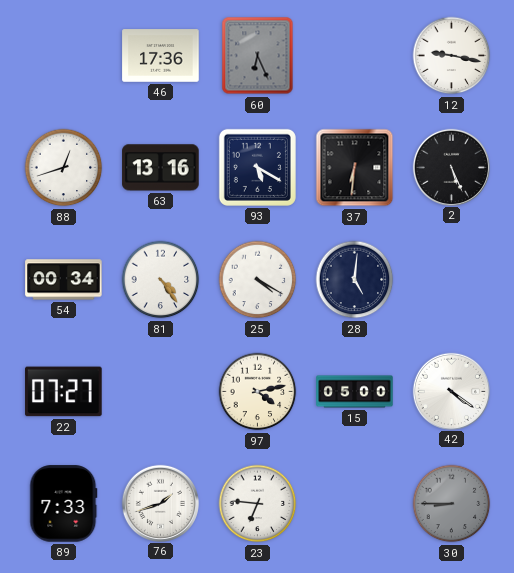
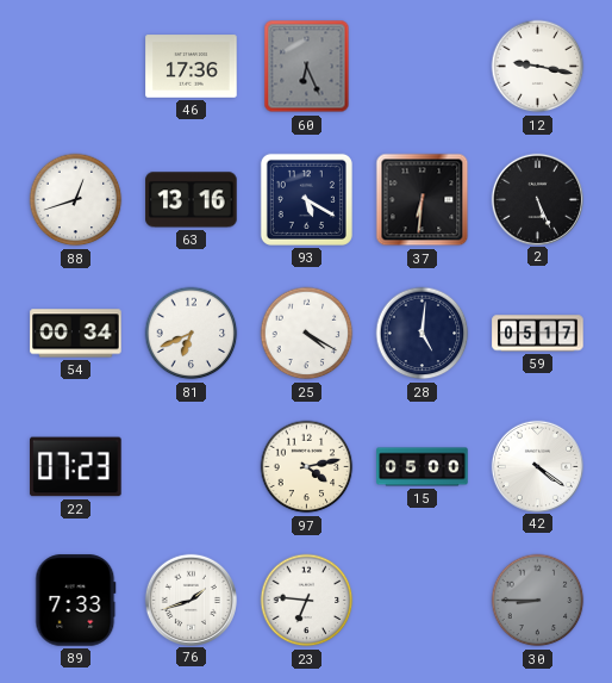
81: 4:24 -> 6:41
59: none -> 05:17
22: 07:27 -> 07:23
